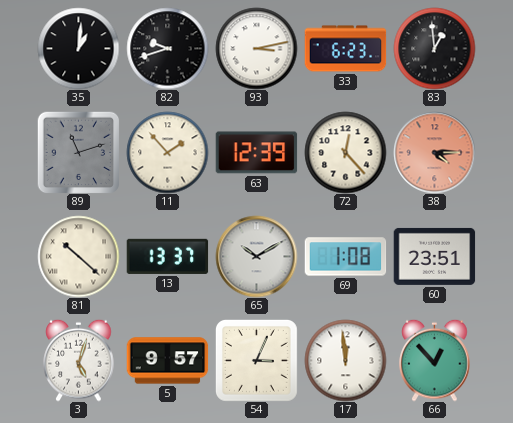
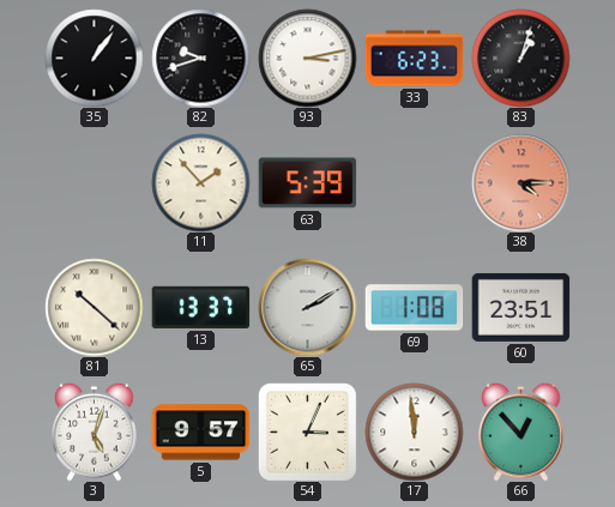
35: 1:01 -> 1:06
83: 12:59 -> 1:03
89: 11:12 -> none
63: 12:39 -> 5:39
72: 12:23 -> none
65: 10:10 -> 2:10
